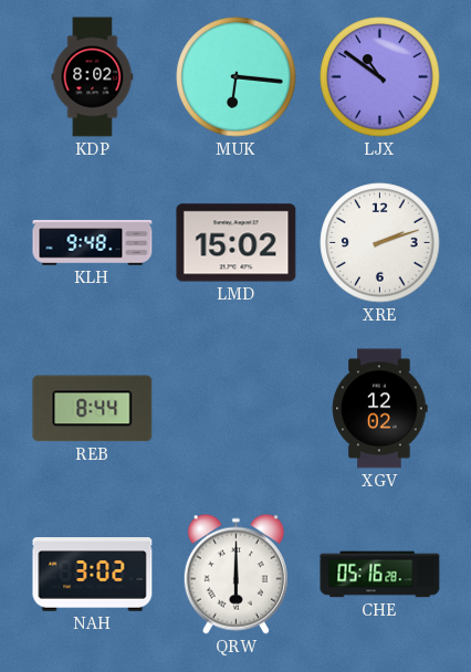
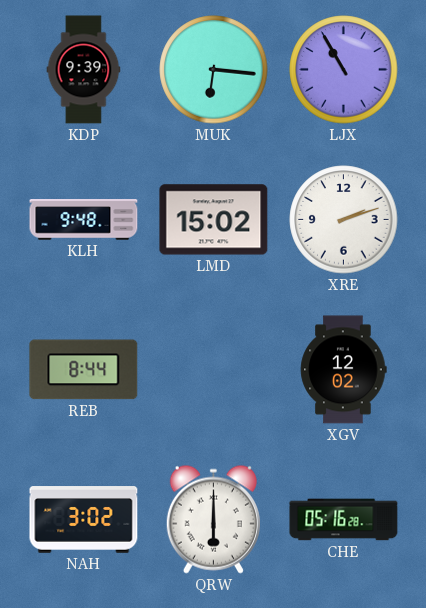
KDP: 8:02 -> 9:39
LJX: 10:51 -> 10:55
